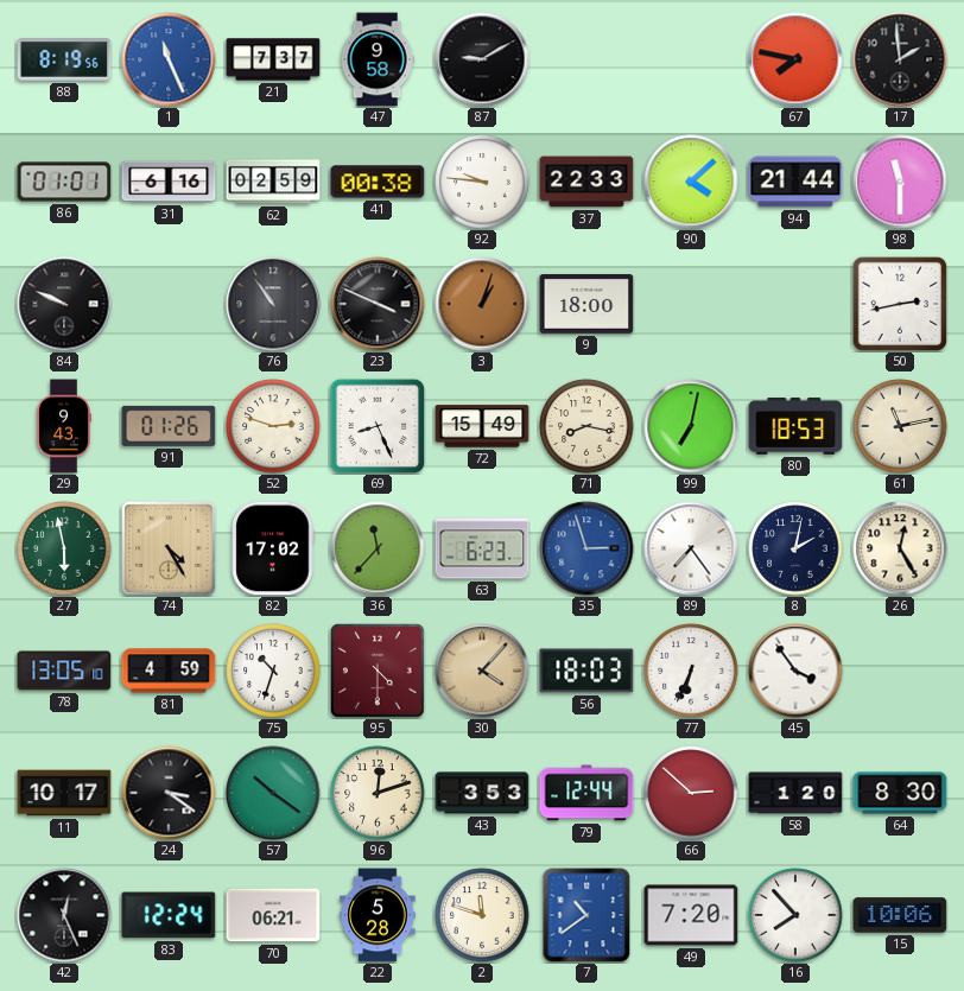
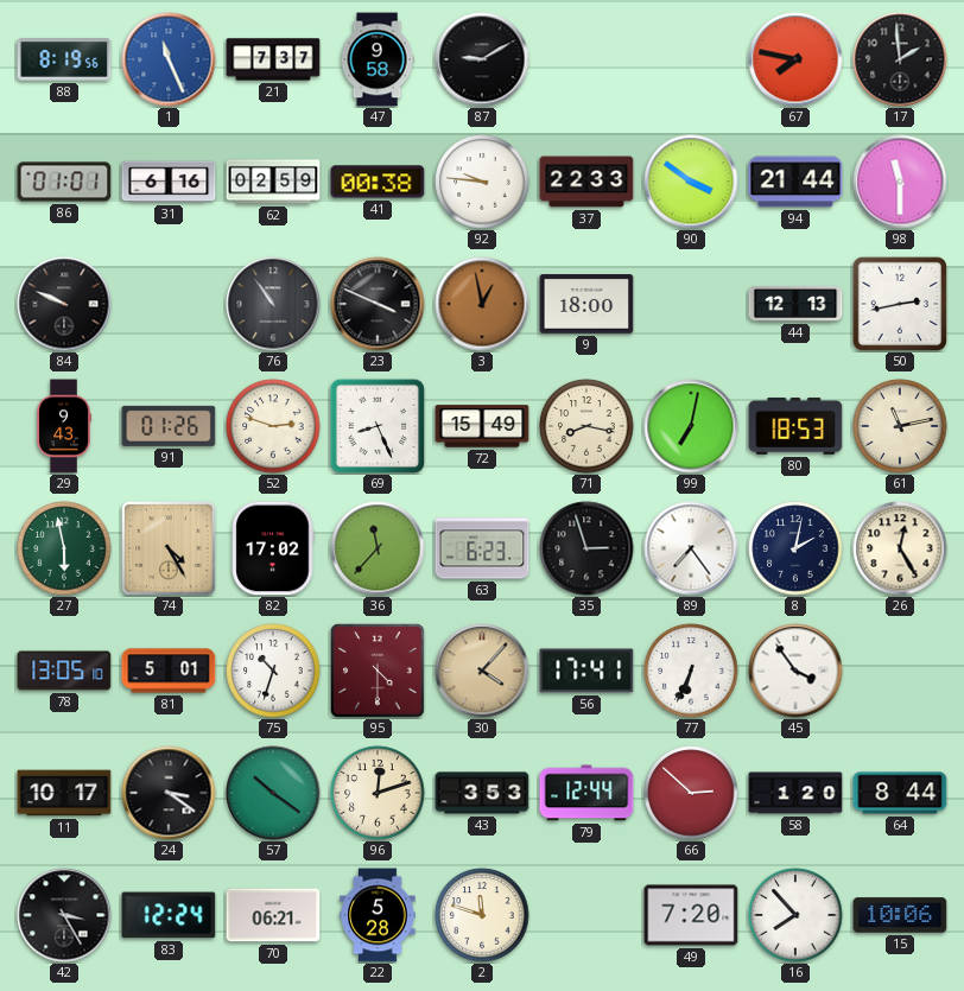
90: 4:08 -> 3:51
3: 1:03 -> 12:58
44: none -> 12:13
35 dial: blue -> black
81: 4:59 -> 5:01
56: 18:03 -> 17:41
64: 8:30 -> 8:44
42: 12:26 -> 3:25
7: 10:39 -> none
